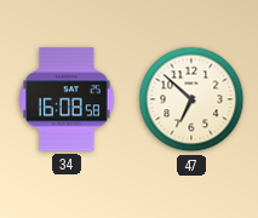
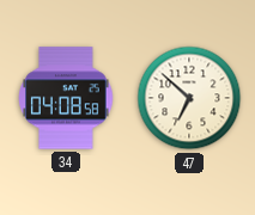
34: 16:08 -> 04:08
